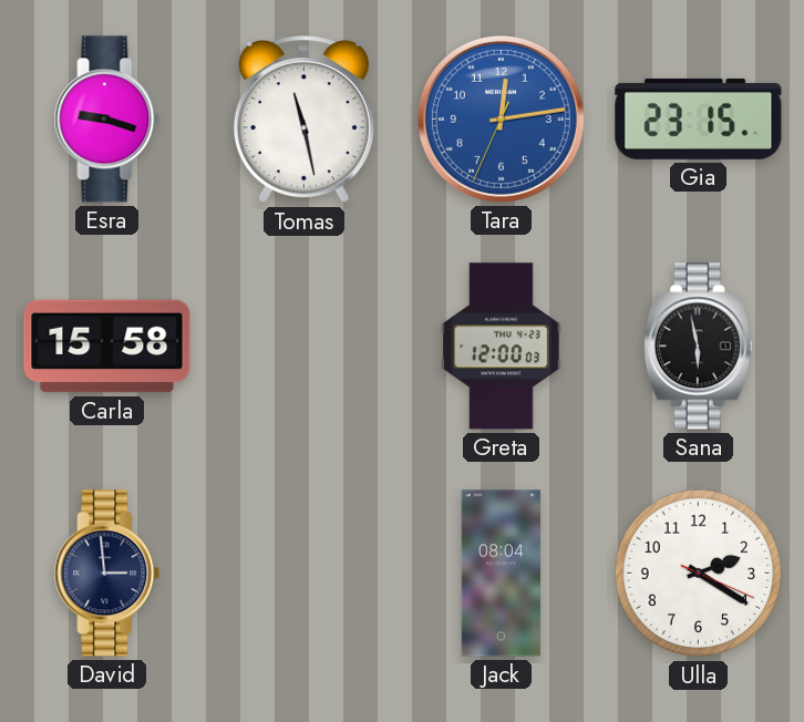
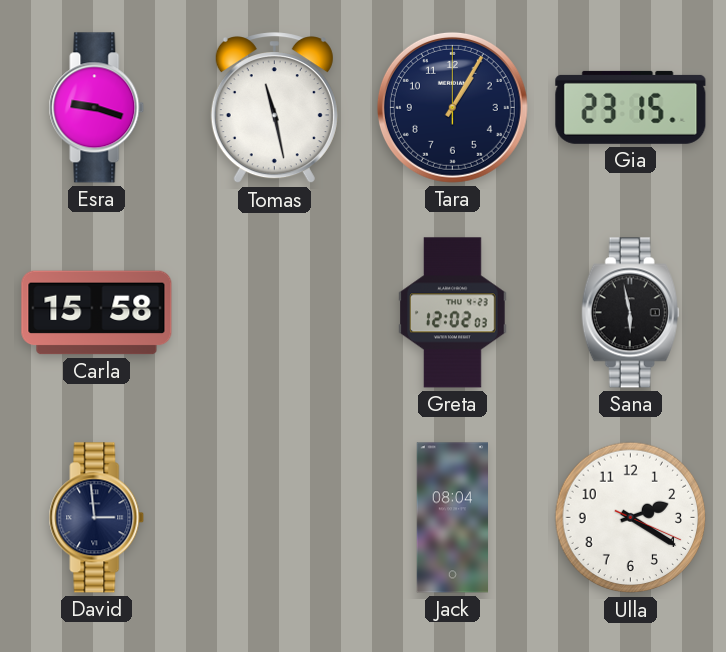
Tara: 12:13 -> 1:05
Tara dial: blue -> navy
Greta: 12:00 -> 12:02
